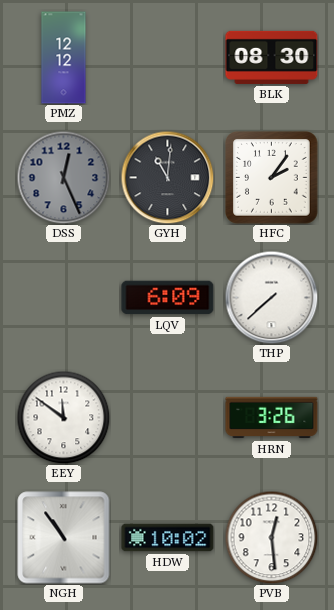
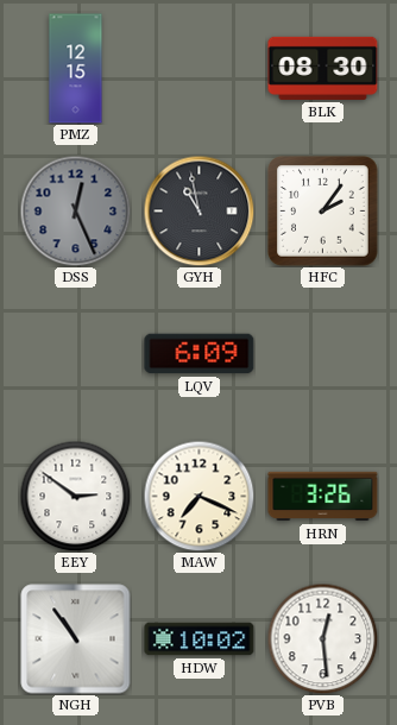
PMZ: 12:12 -> 12:15
GYH: 11:01 -> 10:58
THP: 7:38 -> none
EEY: 11:51 -> 2:51
MAW: none -> 7:19
